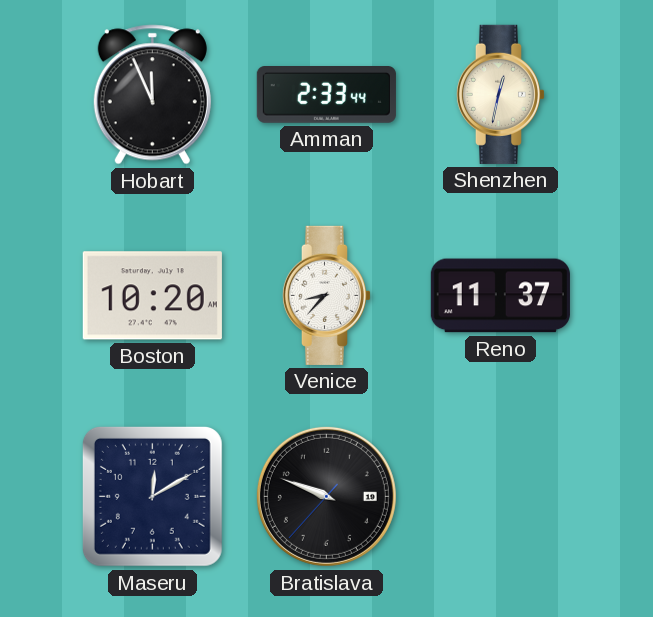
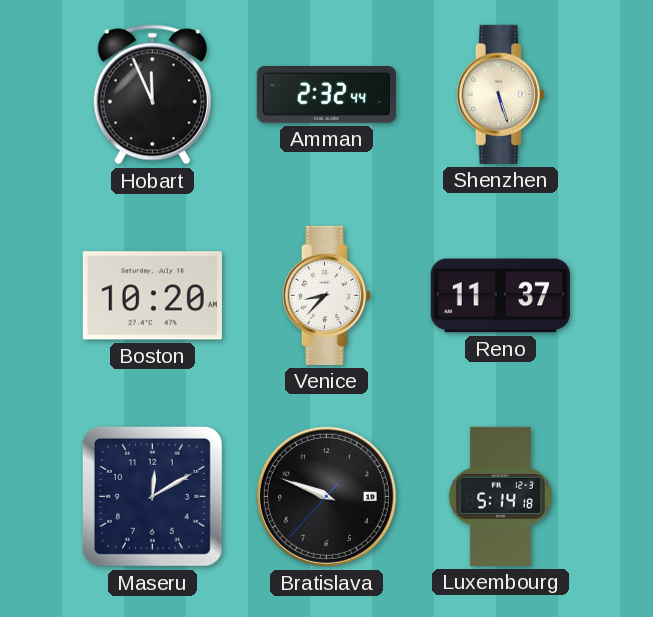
Amman: 2:33 -> 2:32
Shenzhen: 12:32 -> 5:27
Luxembourg: none -> 5:14
